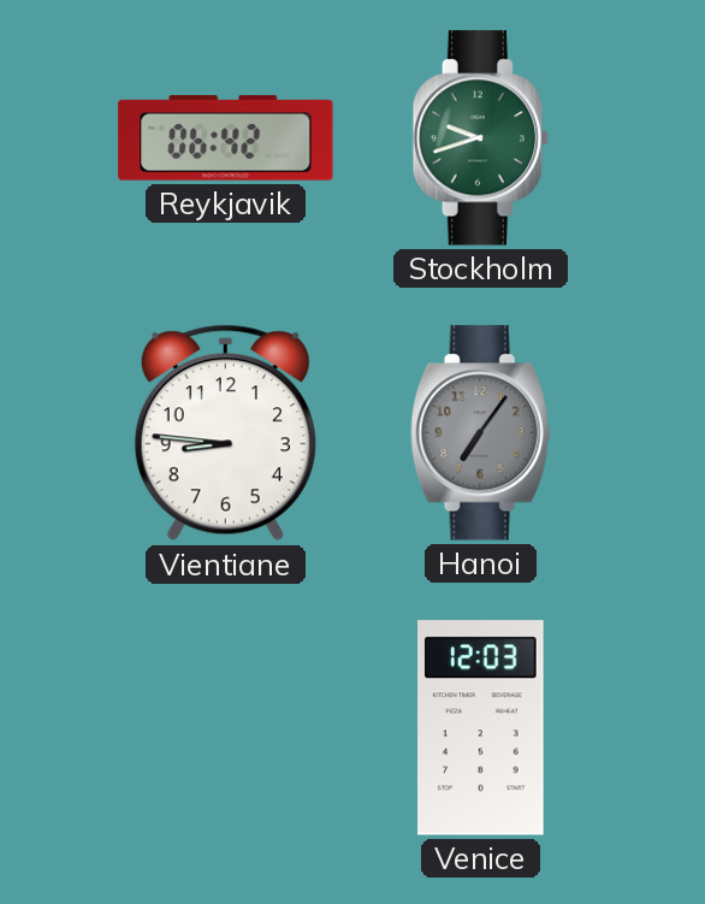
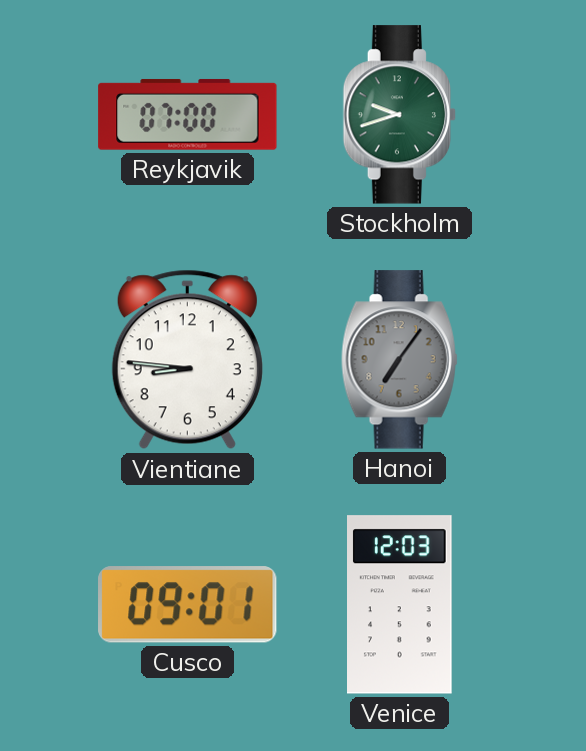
Reykjavik: 06:42 -> 07:00
Cusco: none -> 09:01
